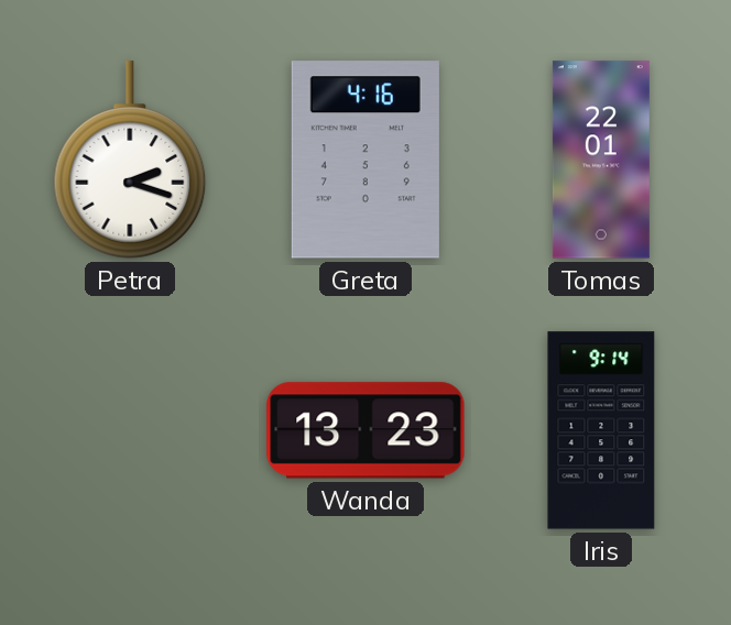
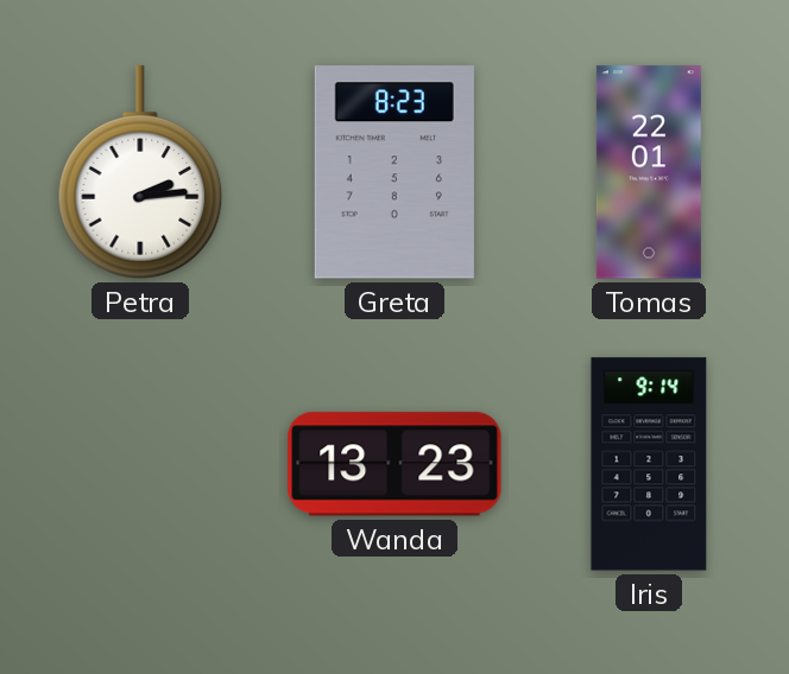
Petra: 2:18 -> 2:14
Greta: 4:16 -> 8:23
